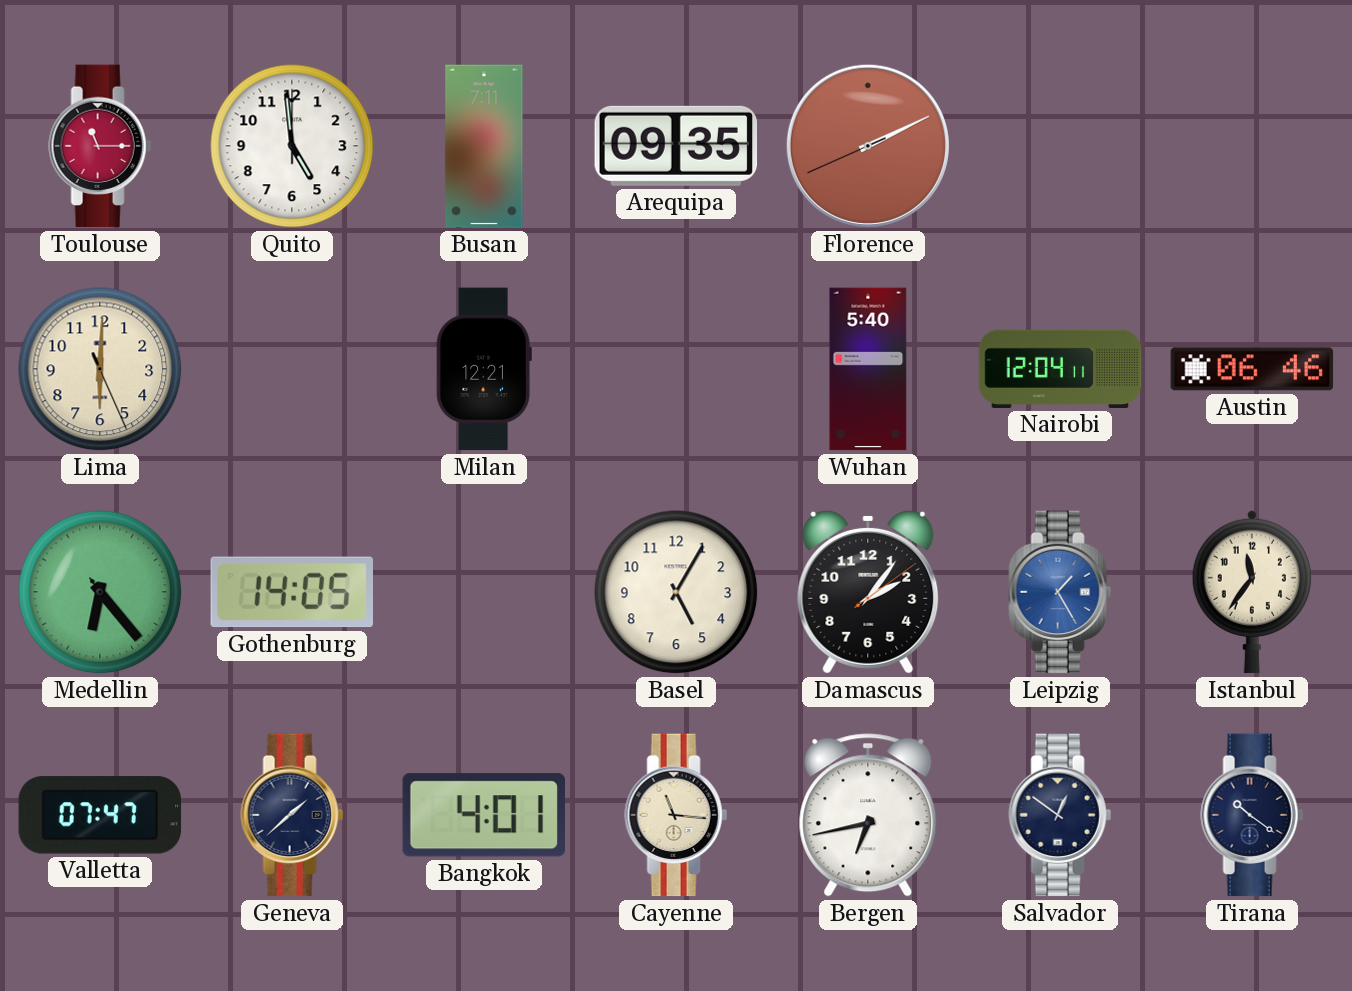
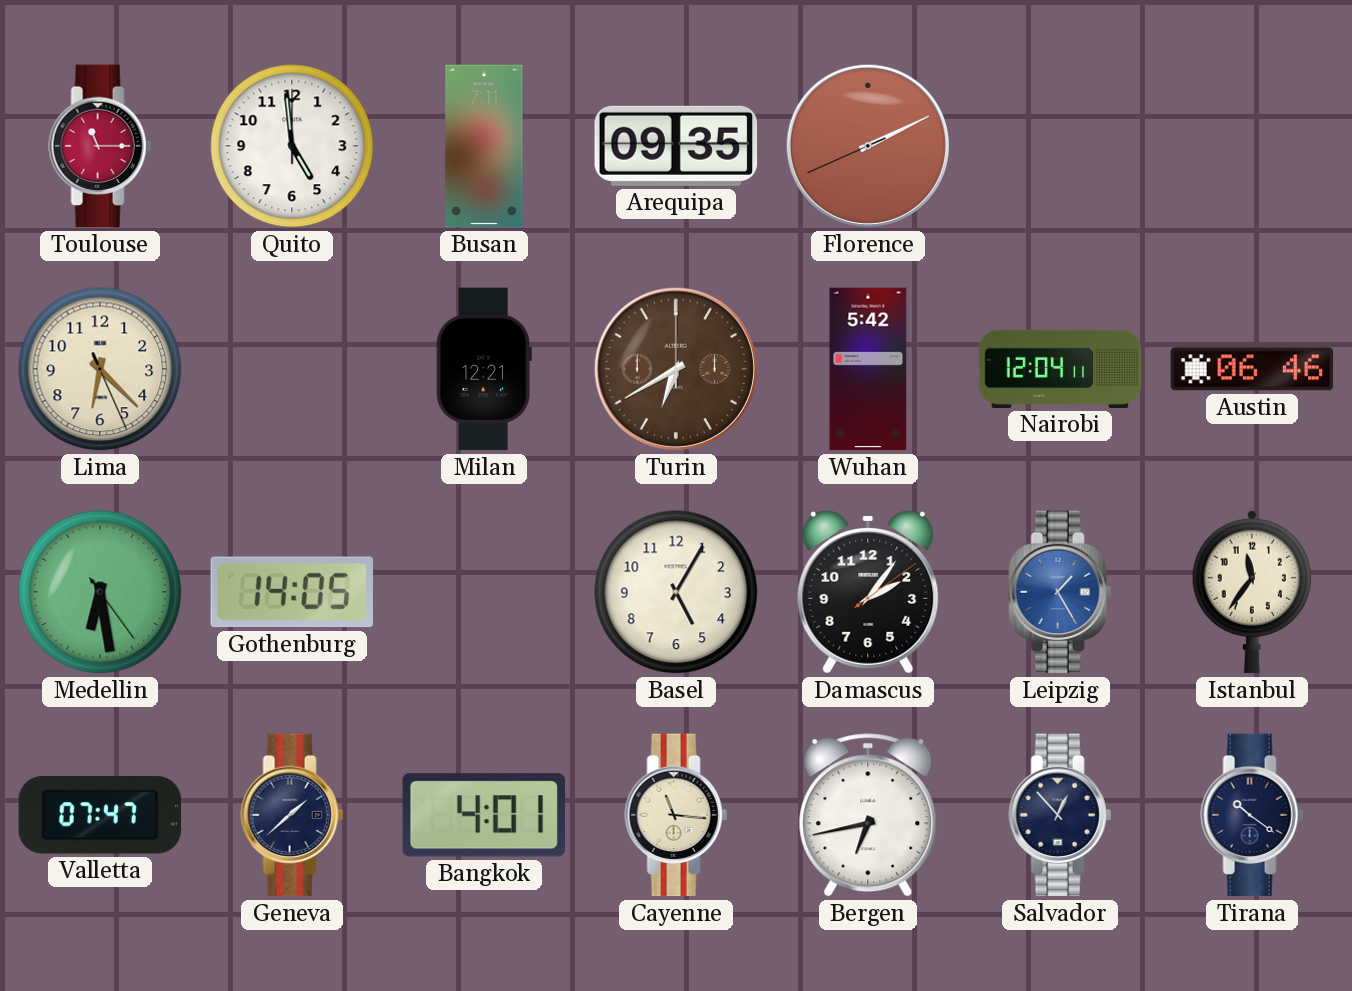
Lima: 6:00 -> 6:22
Turin: none -> 6:40
Wuhan: 5:40 -> 5:42
Medellin: 6:23 -> 6:28
Salvador: 12:51 -> 12:53
